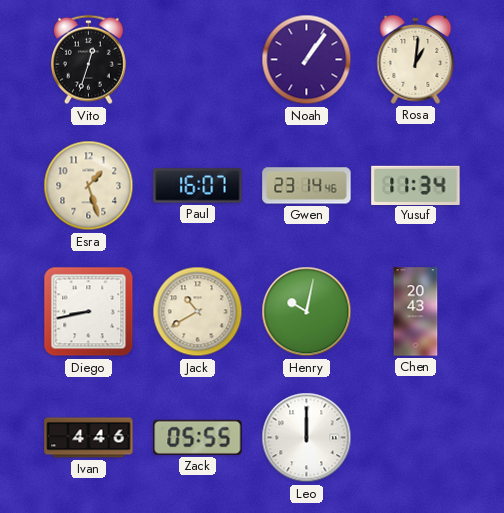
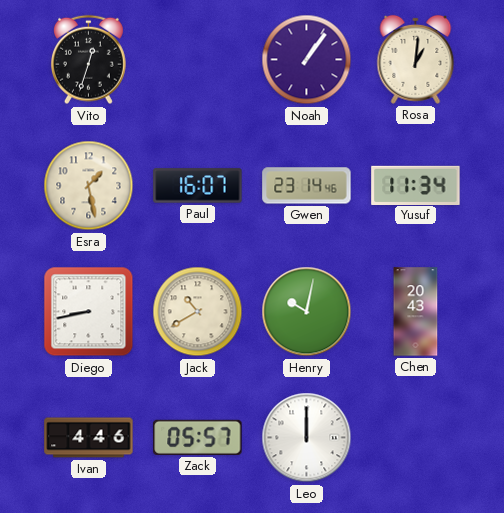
Esra: 1:27 -> 1:28
Zack: 05:55 -> 05:57
